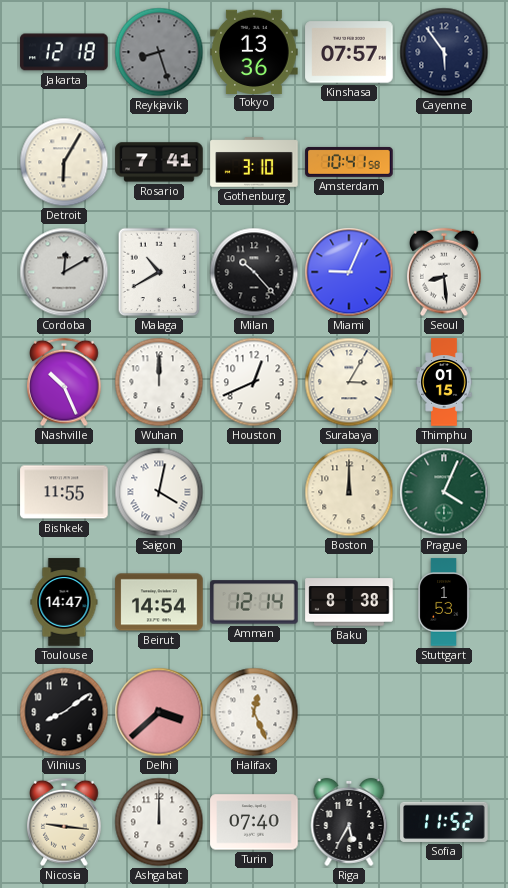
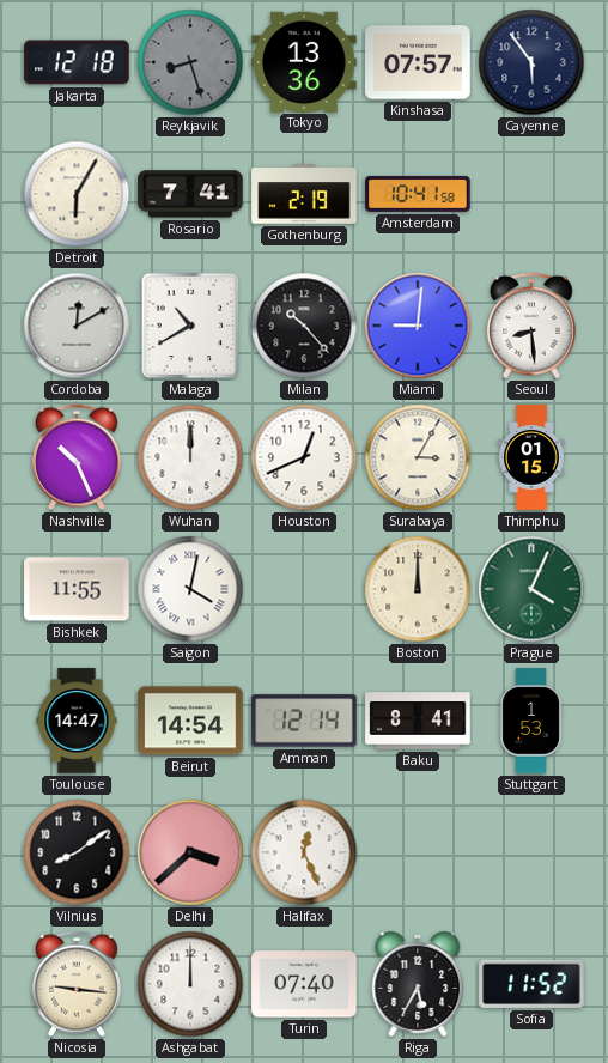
Gothenburg: 3:10 -> 2:19
Miami: 9:04 -> 9:01
Baku: 8:38 -> 8:41
